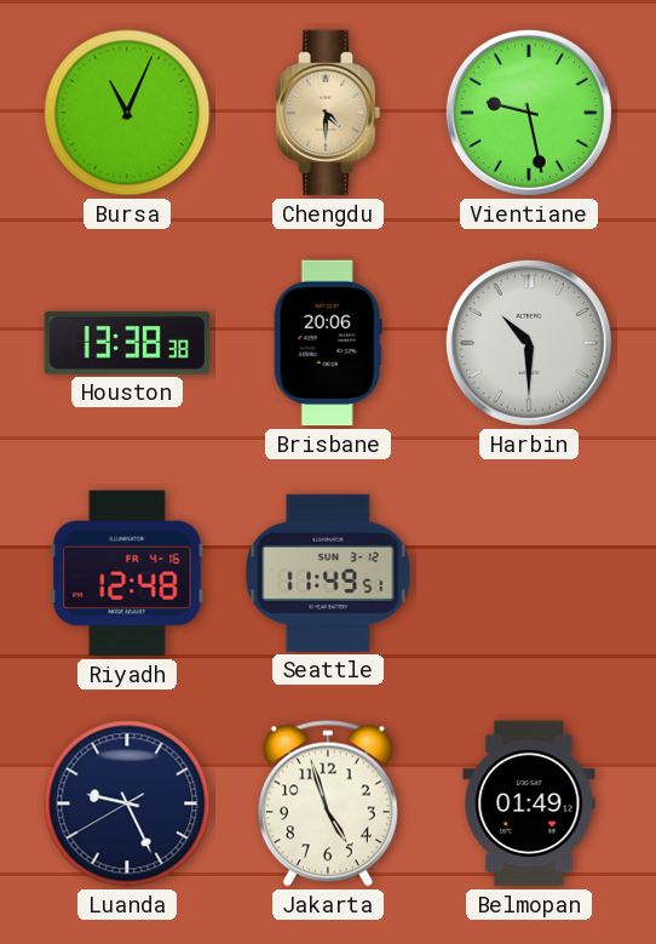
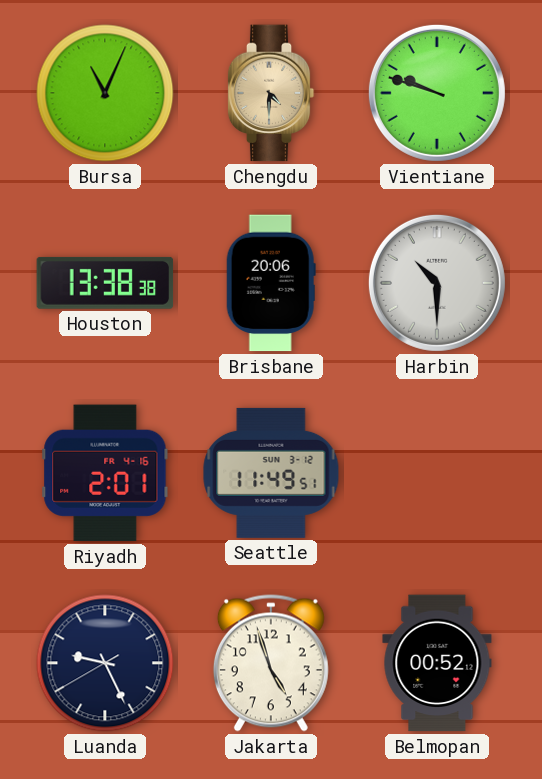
Vientiane: 9:28 -> 9:48
Riyadh: 12:48 -> 2:01
Belmopan: 01:49 -> 00:52
